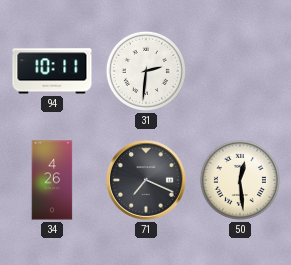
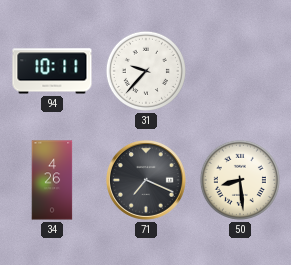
31: 2:31 -> 9:37
50: 12:29 -> 8:29
